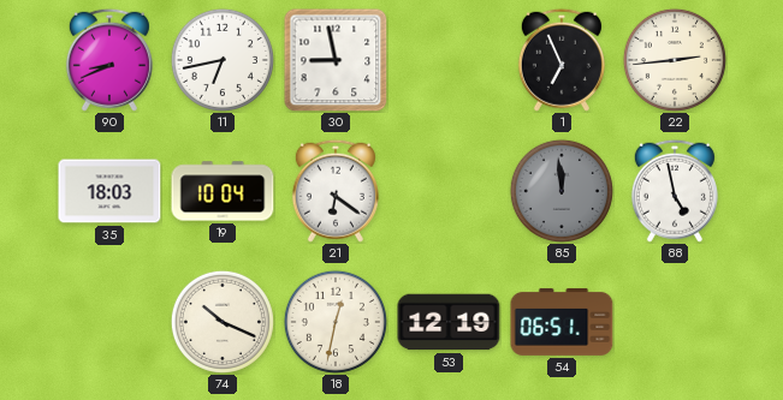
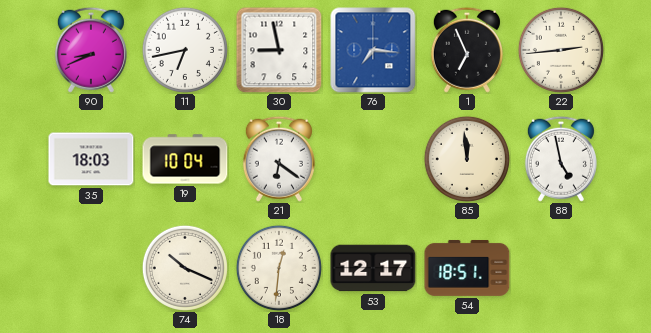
76: none -> 7:16
85 dial: grey -> cream
18: 12:32 -> 12:31
53: 12:19 -> 12:17
54: 06:51 -> 18:51
